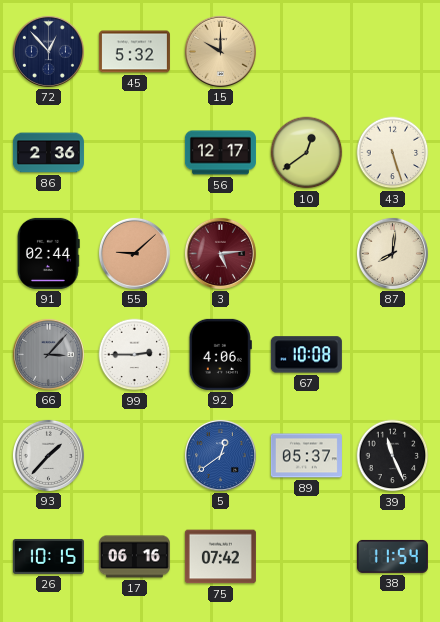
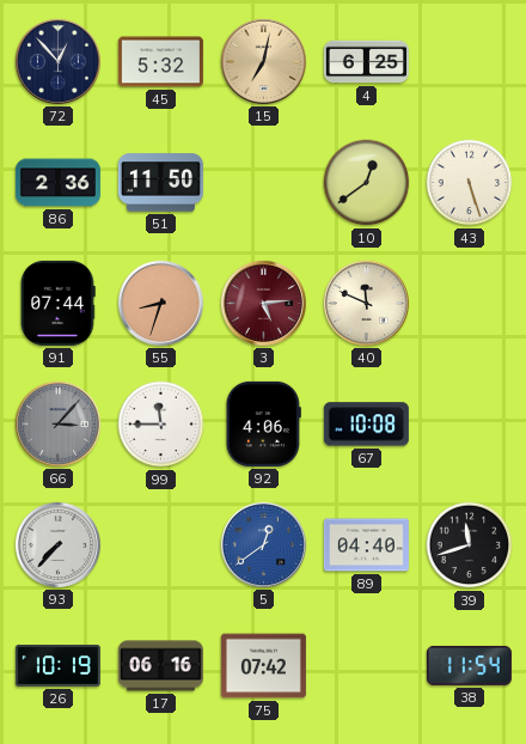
15: 10:00 -> 7:02
4: none -> 6:25
51: none -> 11:50
56: 12:17 -> none
91: 02:44 -> 07:44
55: 9:08 -> 8:33
40: none -> 11:49
87: 8:01 -> none
99: 2:45 -> 11:45
93: 1:37 -> 7:37
89: 05:37 -> 04:40
39: 11:26 -> 11:42
26: 10:15 -> 10:19
